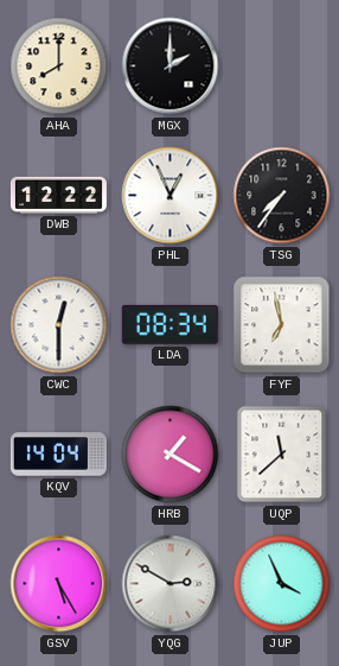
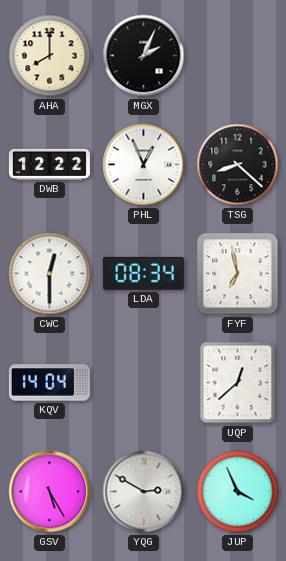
MGX: 2:00 -> 2:04
TSG: 7:36 -> 8:22
HRB: 1:20 -> none
UQP: 11:38 -> 12:38
